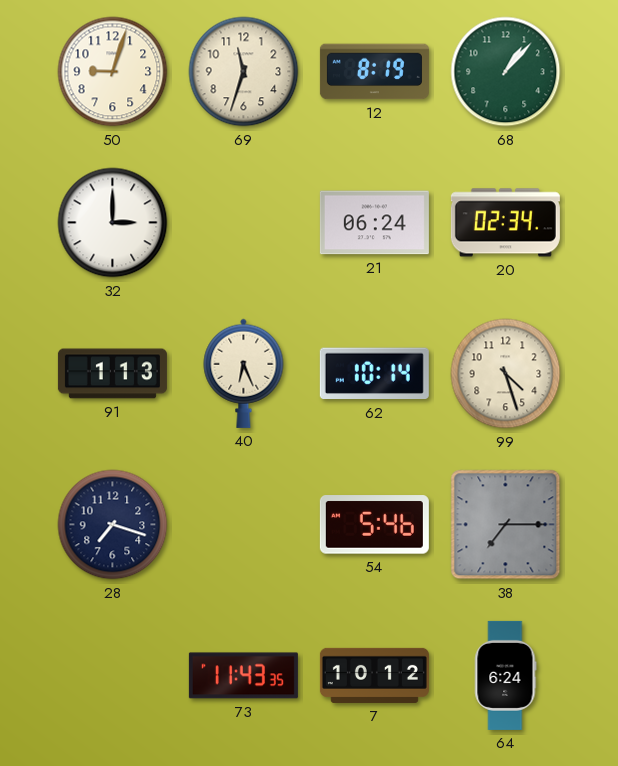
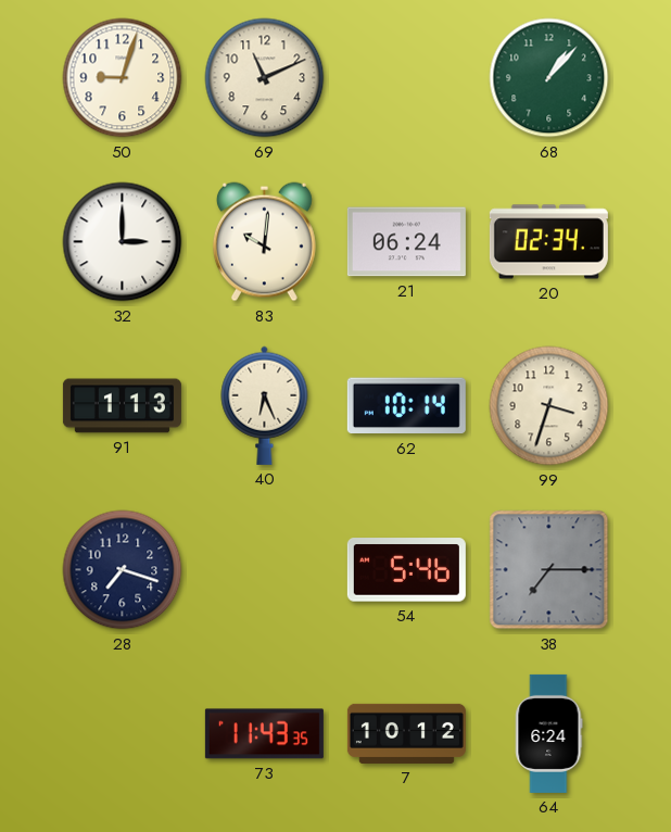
69: 11:33 -> 11:11
12: 8:19 -> none
83: none -> 10:01
99: 4:27 -> 3:33
